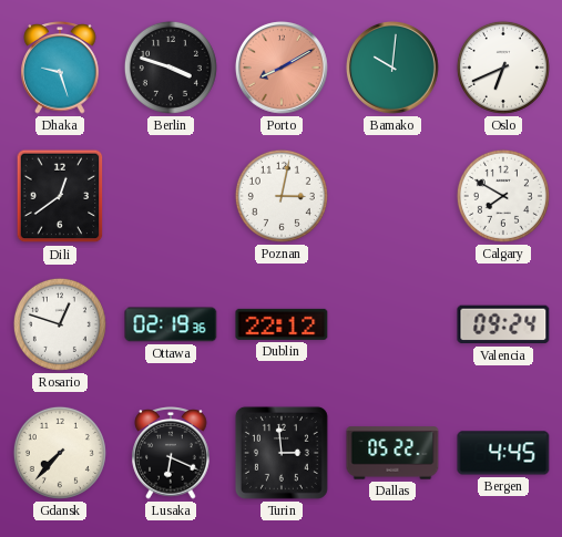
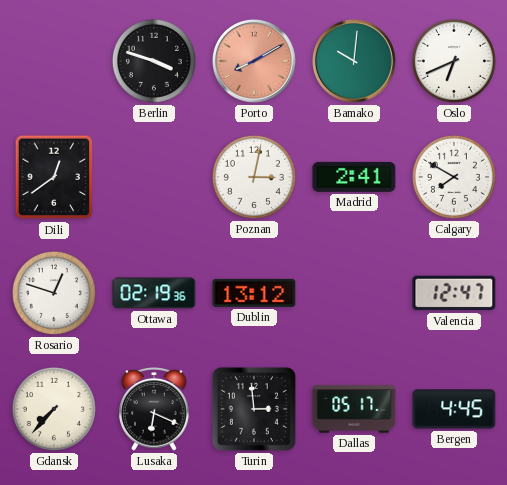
Dhaka: 9:27 -> none
Madrid: none -> 2:41
Dublin: 22:12 -> 13:12
Valencia: 09:24 -> 12:47
Dallas: 05:22 -> 05:17
